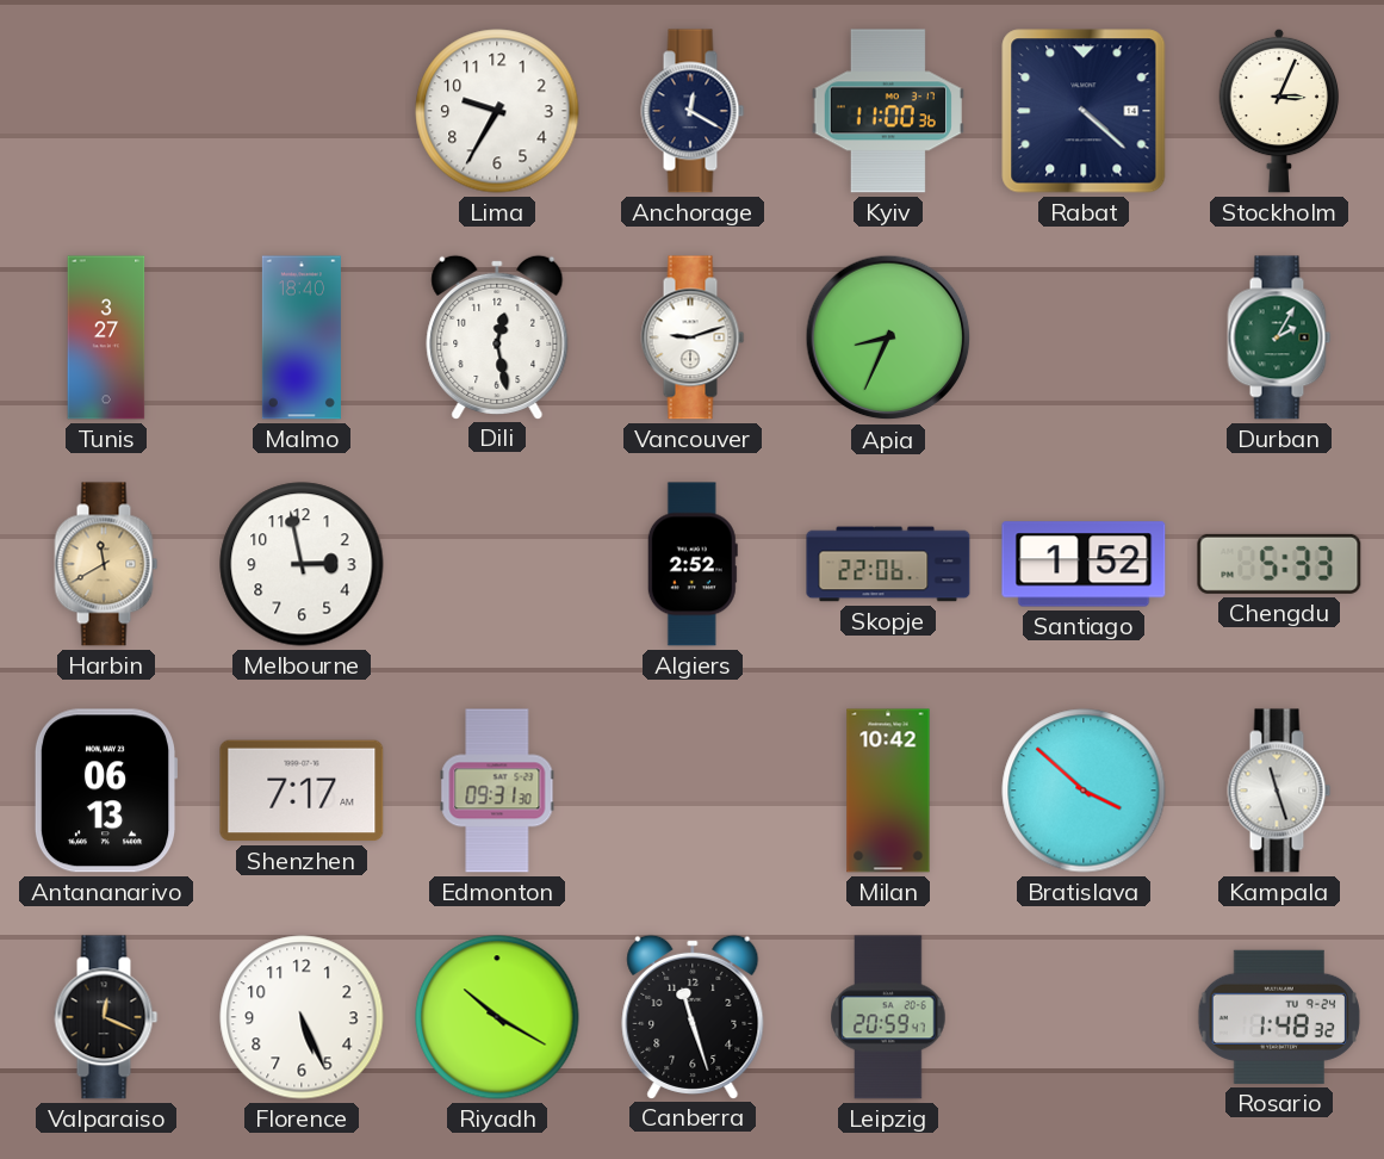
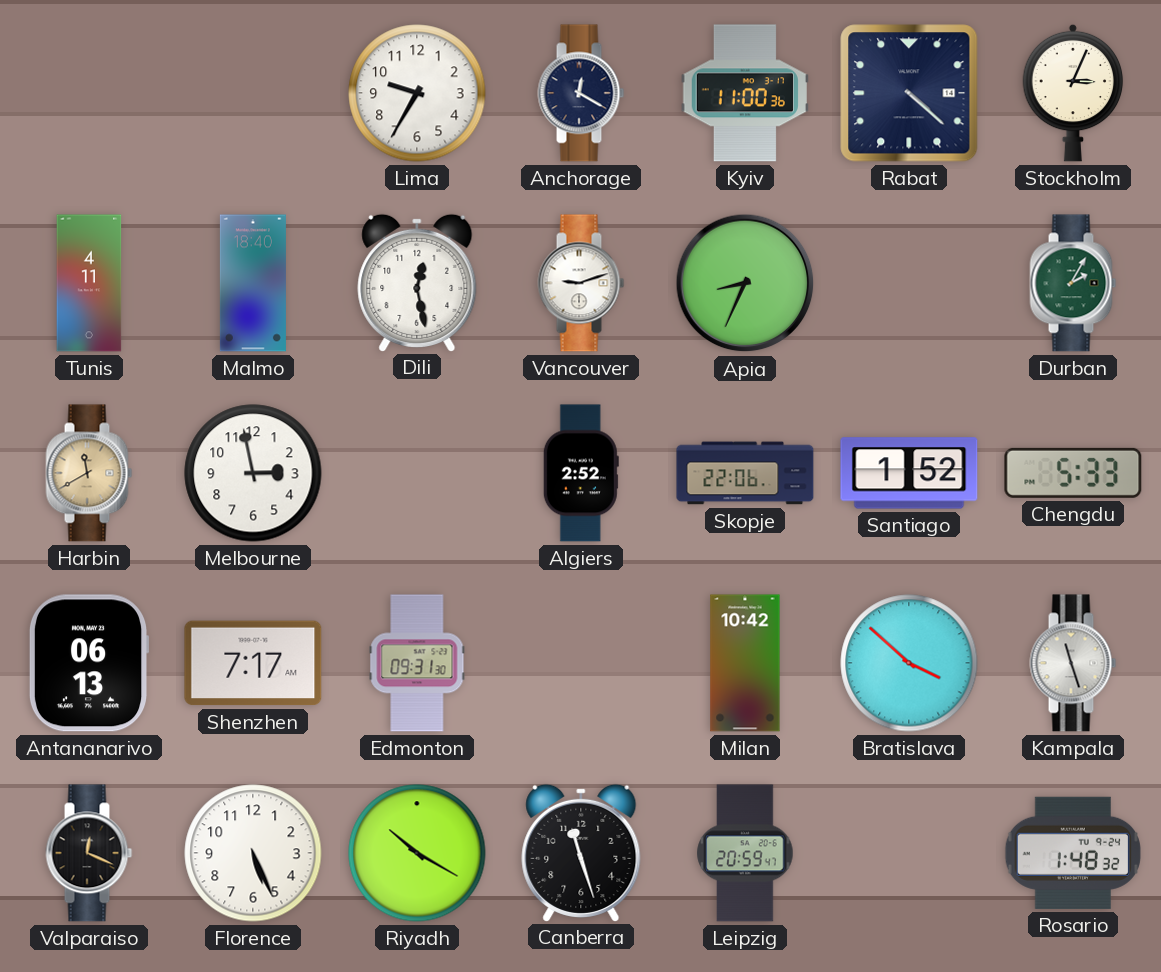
Tunis: 3:27 -> 4:11
